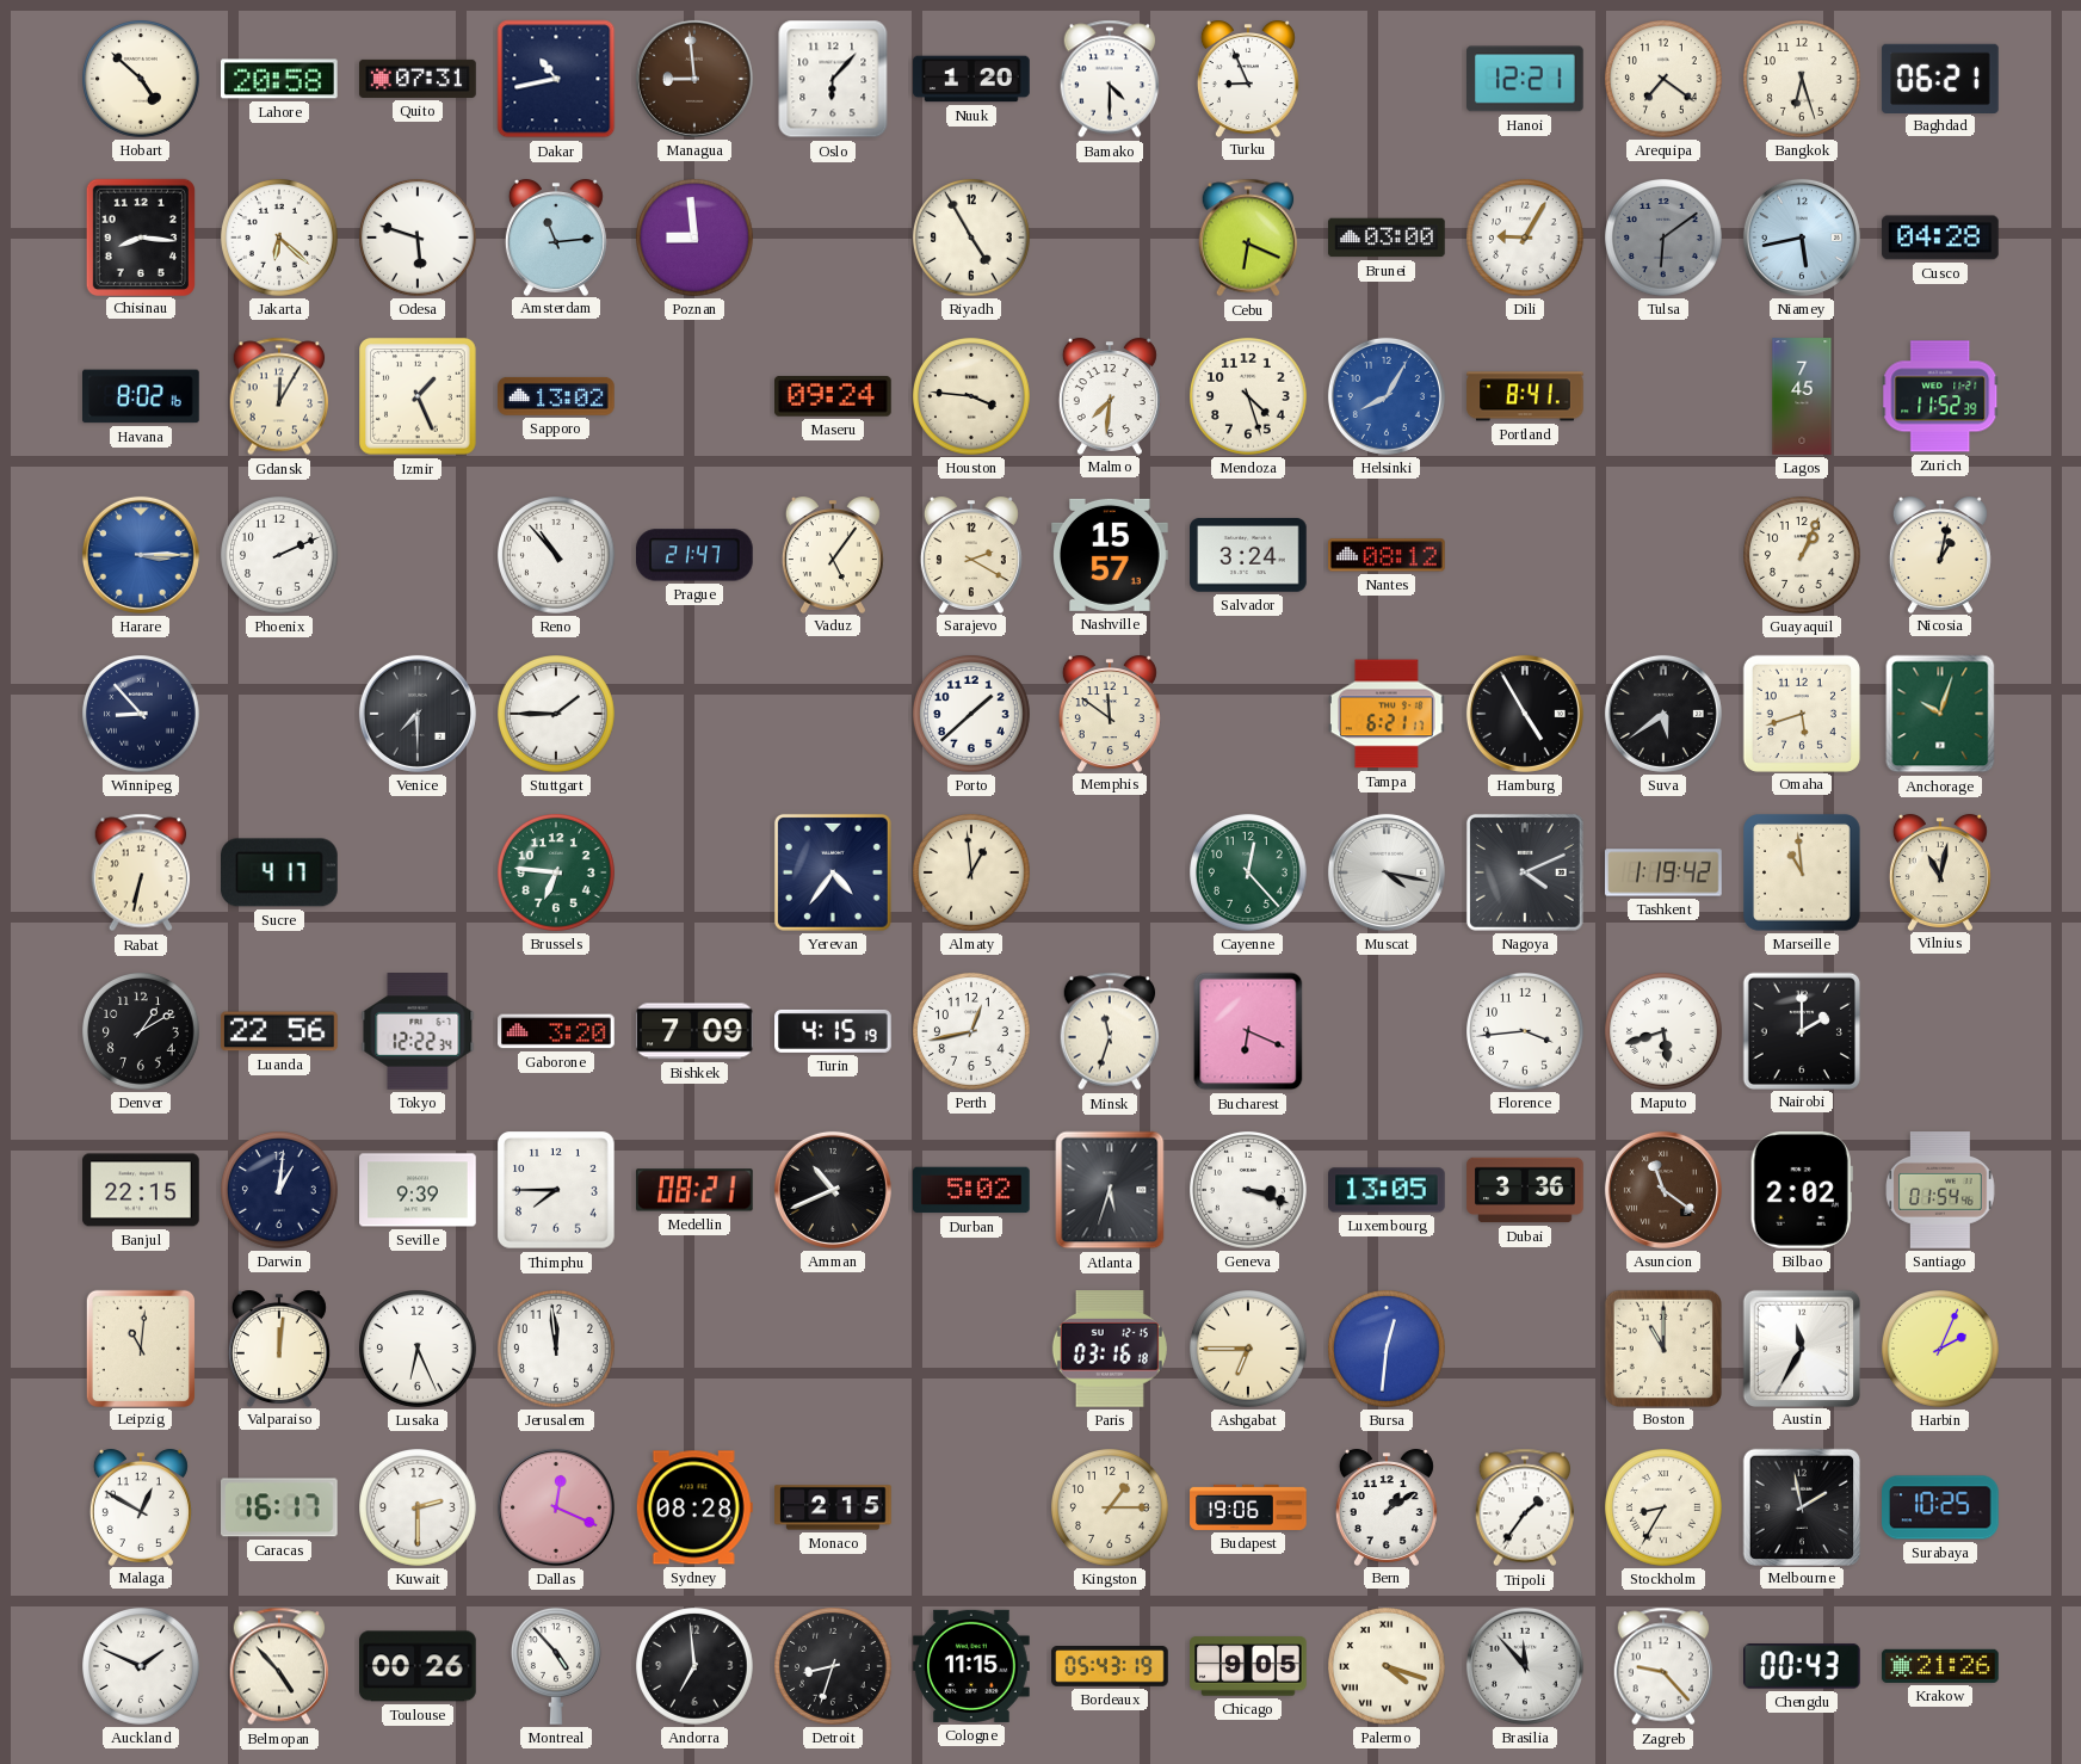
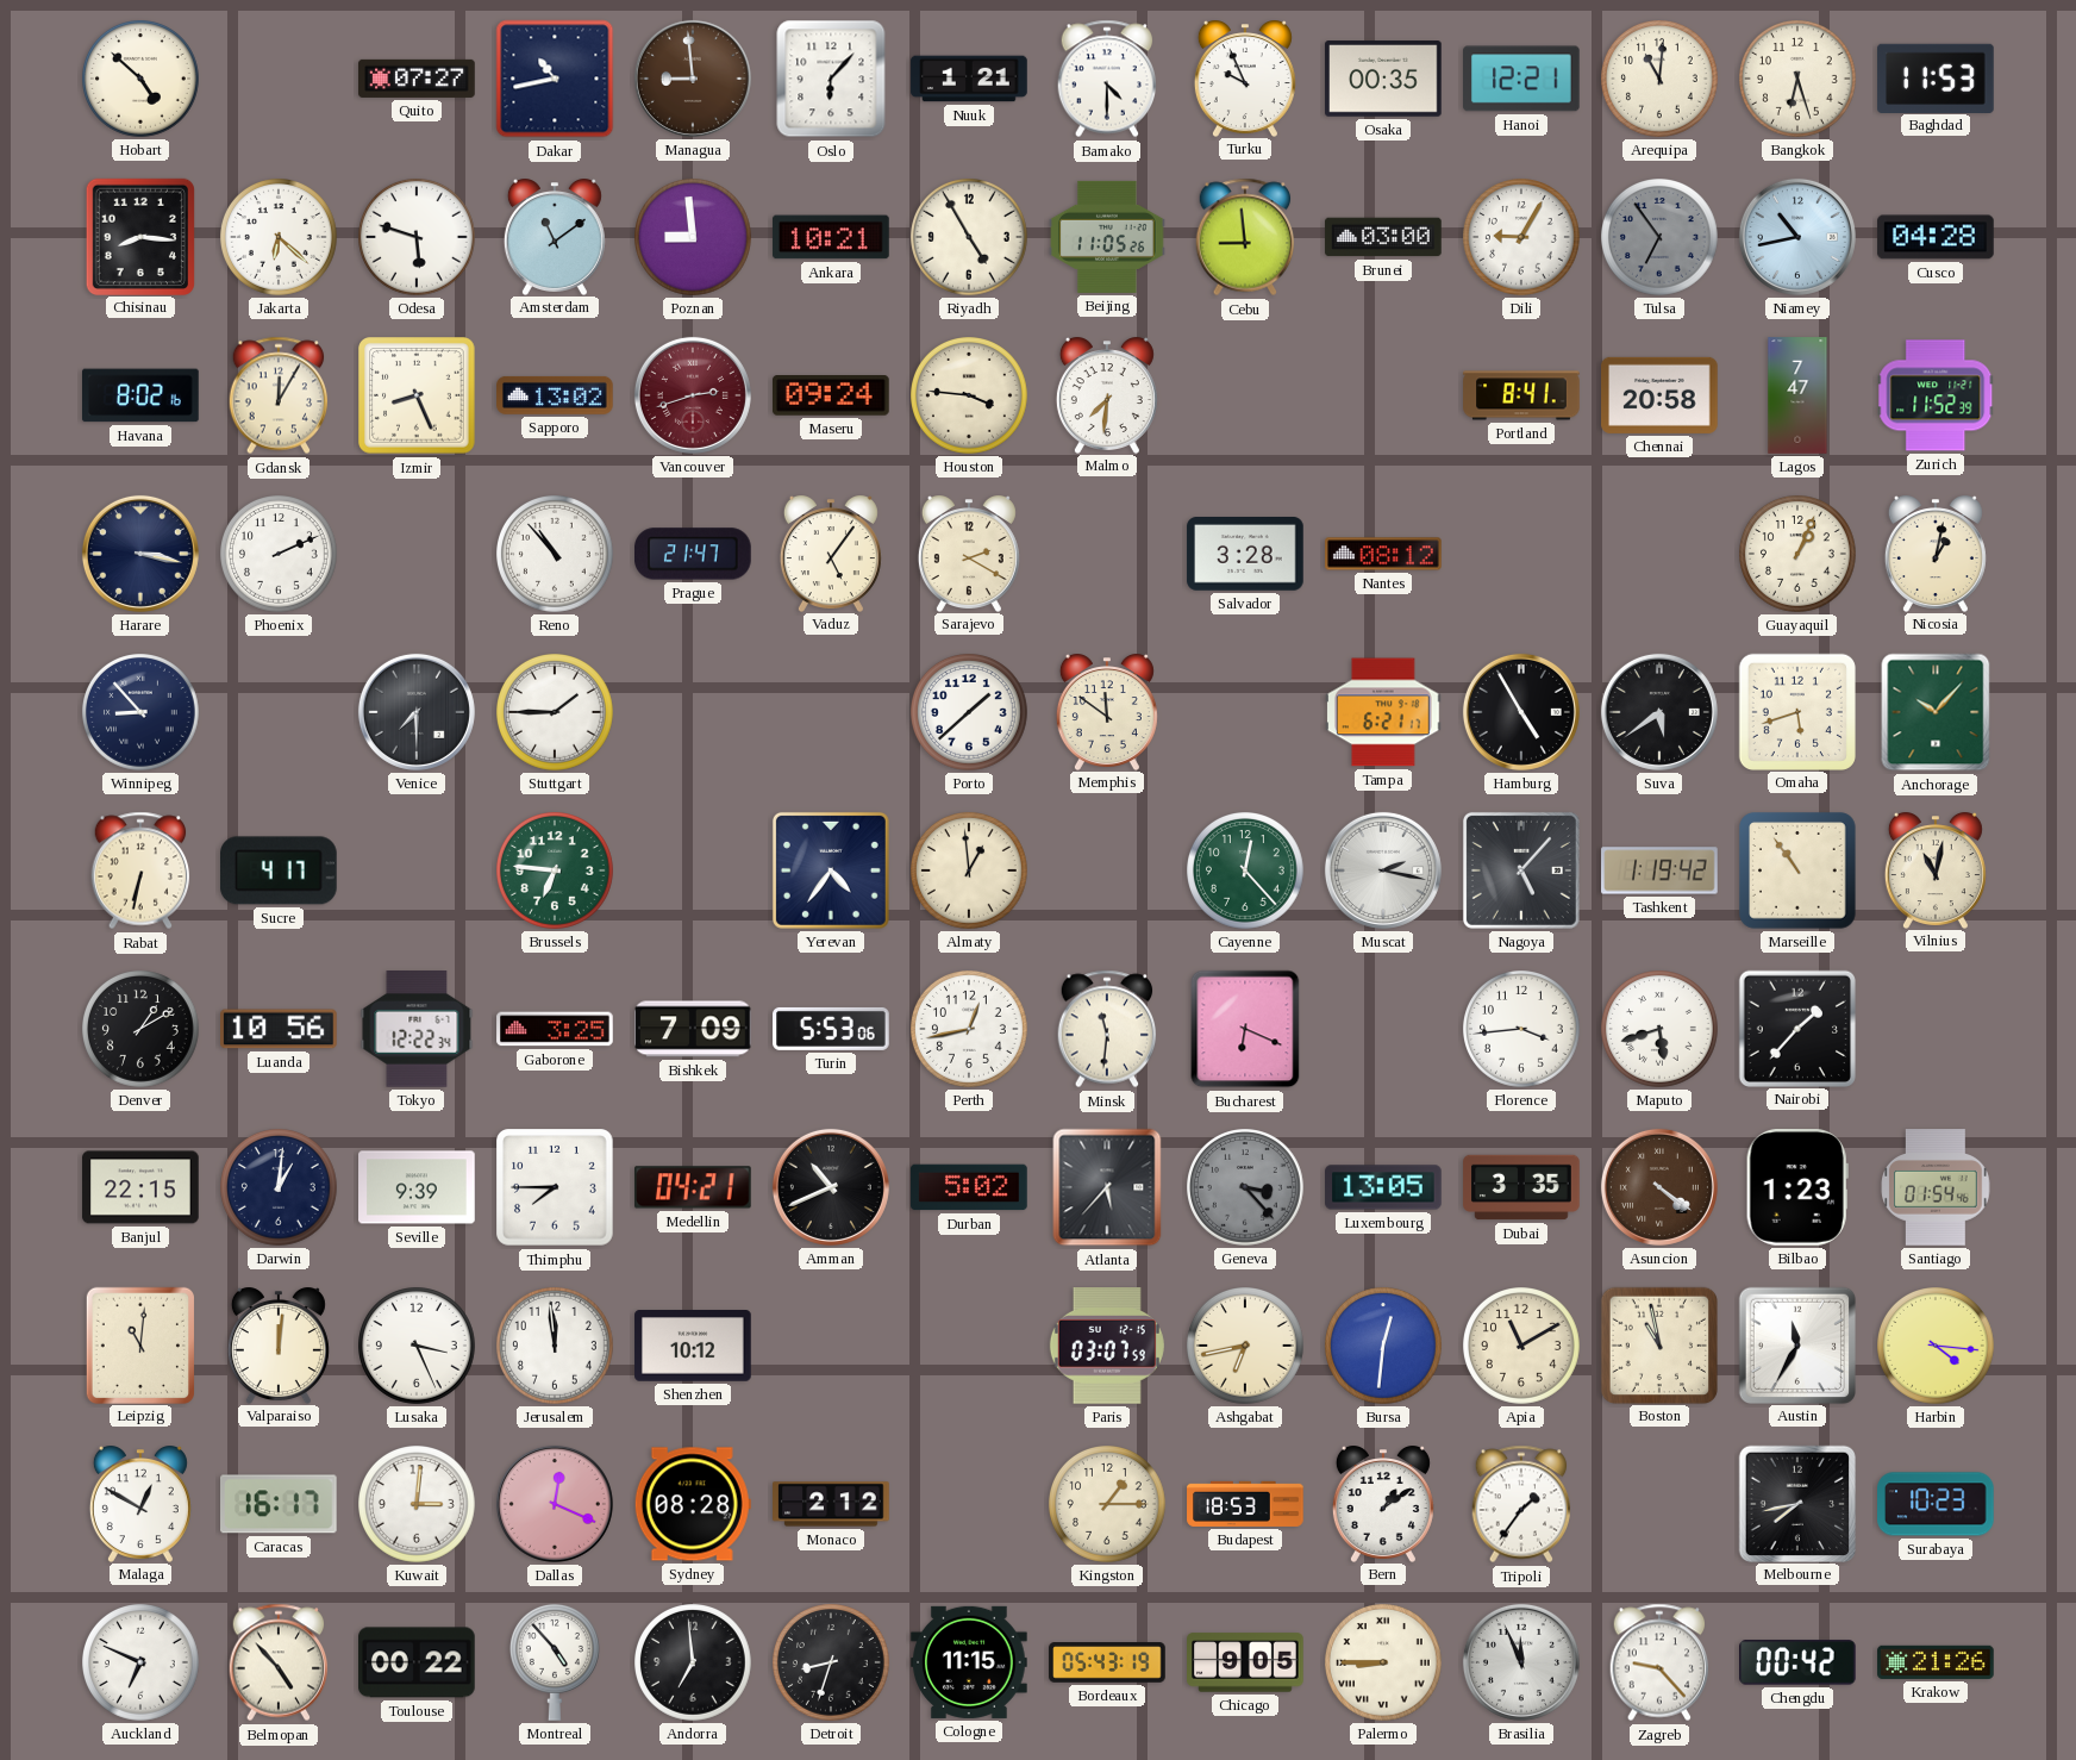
Lahore: 20:58 -> none
Quito: 07:31 -> 07:27
Nuuk: 1:20 -> 1:21
Turku: 8:56 -> 9:56
Osaka: none -> 00:35
Arequipa: 7:21 -> 11:01
Baghdad: 06:21 -> 11:53
Amsterdam: 11:14 -> 11:09
Ankara: none -> 10:21
Beijing: none -> 11:05
Cebu: 6:19 -> 8:59
Tulsa: 6:09 -> 6:54
Niamey: 5:43 -> 10:43
Izmir: 1:26 -> 8:26
Vancouver: none -> 2:42
Mendoza: 4:27 -> none
Helsinki: 8:05 -> none
Chennai: none -> 20:58
Lagos: 7:45 -> 7:47
Harare: 3:15 -> 3:17
Harare dial: blue -> navy
Nashville: 15:57 -> none
Salvador: 3:24 -> 3:28
Anchorage: 10:03 -> 10:07
Muscat: 4:17 -> 2:17
Nagoya: 4:11 -> 5:07
Marseille: 10:59 -> 10:54
Luanda: 22:56 -> 10:56
Gaborone: 3:20 -> 3:25
Turin: 4:15 -> 5:53
Minsk: 11:33 -> 11:31
Nairobi: 2:00 -> 1:37
Medellin: 08:21 -> 04:21
Atlanta: 5:33 -> 5:37
Geneva: 3:18 -> 3:23
Geneva dial: white -> grey
Dubai: 3:36 -> 3:35
Asuncion: 11:21 -> 4:21
Bilbao: 2:02 -> 1:23
Lusaka: 6:26 -> 3:26
Shenzhen: none -> 10:12
Paris: 03:16 -> 03:07
Ashgabat: 6:45 -> 6:43
Apia: none -> 11:10
Boston: 11:00 -> 10:58
Harbin: 2:04 -> 4:16
Kuwait: 2:30 -> 3:01
Monaco: 2:15 -> 2:12
Budapest: 19:06 -> 18:53
Stockholm: 8:35 -> none
Melbourne: 1:58 -> 7:43
Surabaya: 10:25 -> 10:23
Auckland: 1:49 -> 6:49
Toulouse: 00:26 -> 00:22
Palermo: 4:18 -> 8:45
Brasilia: 11:53 -> 11:56
Chengdu: 00:43 -> 00:42
